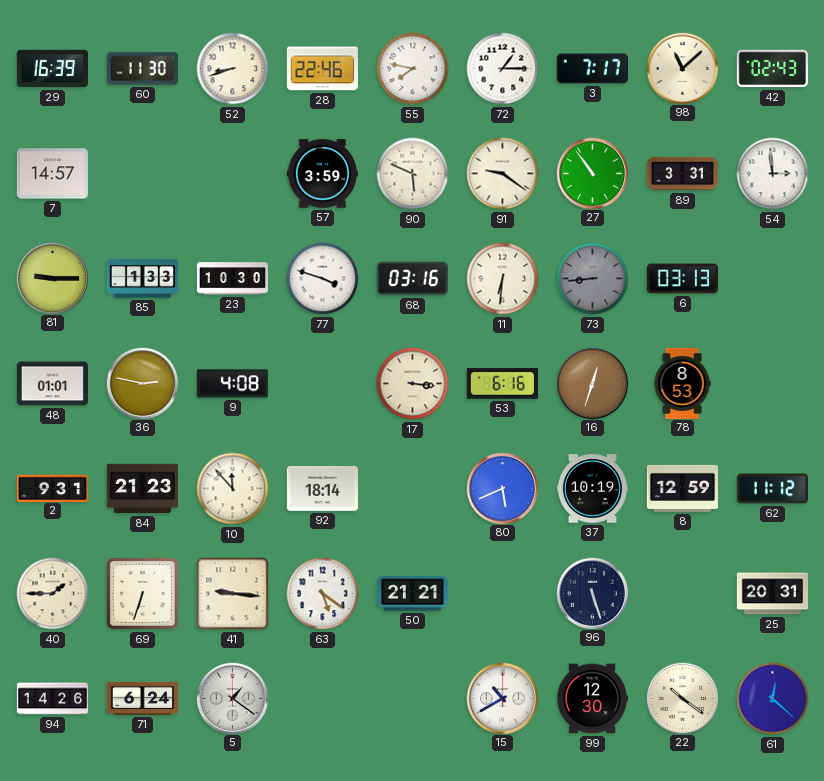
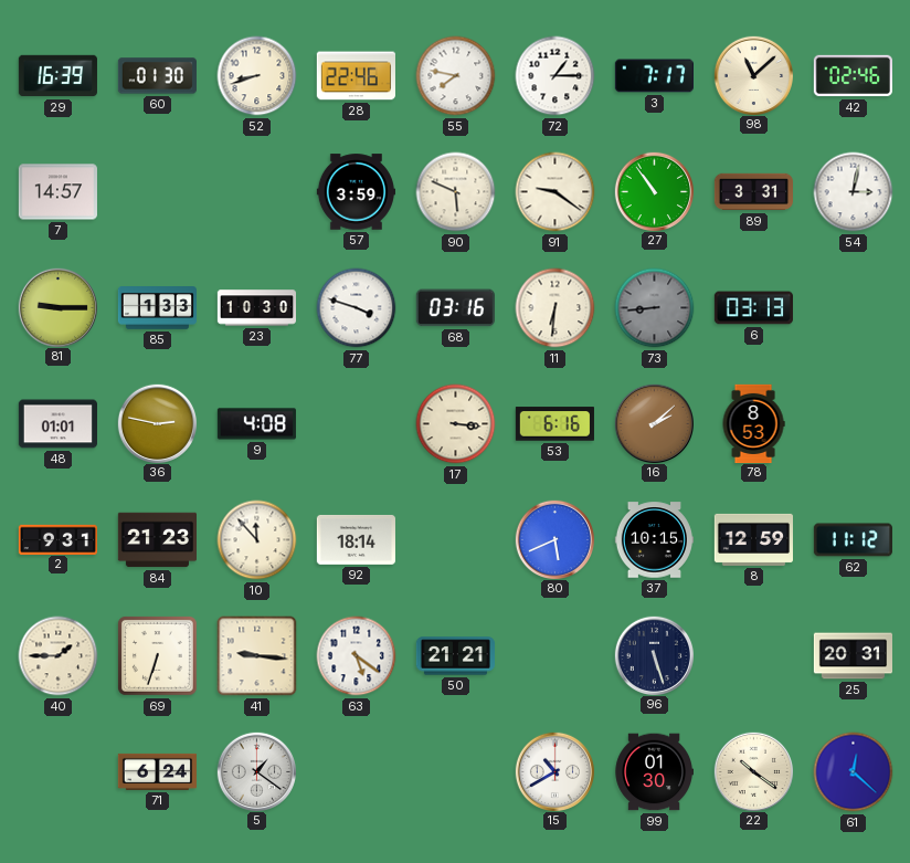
60: 11:30 -> 01:30
42: 02:43 -> 02:46
54: 2:59 -> 3:02
16: 12:33 -> 2:08
37: 10:19 -> 10:15
94: 14:26 -> none
99: 12:30 -> 01:30
